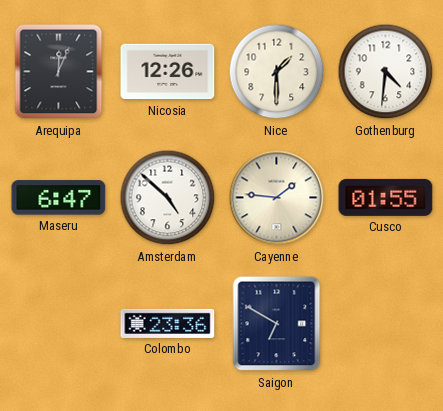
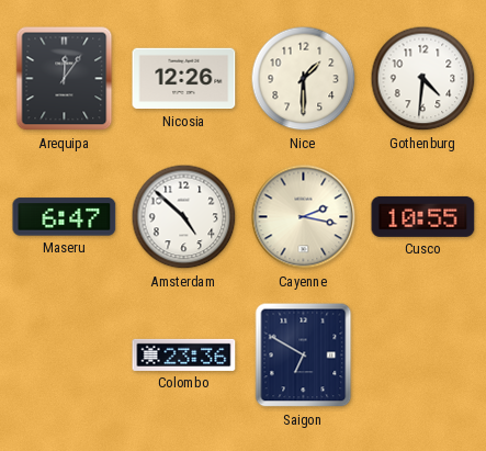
Arequipa: 12:04 -> 12:06
Cayenne: 1:46 -> 2:17
Cusco: 01:55 -> 10:55
